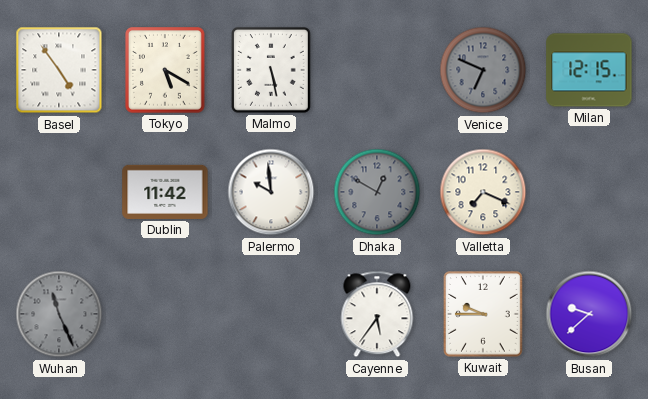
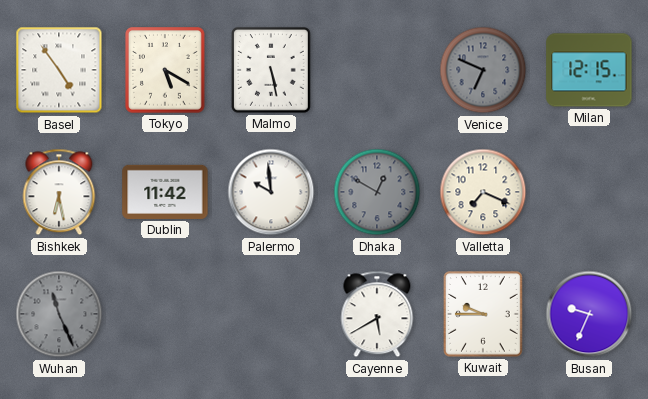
Bishkek: none -> 6:28
Cayenne: 5:36 -> 5:40
Busan: 9:38 -> 9:34
